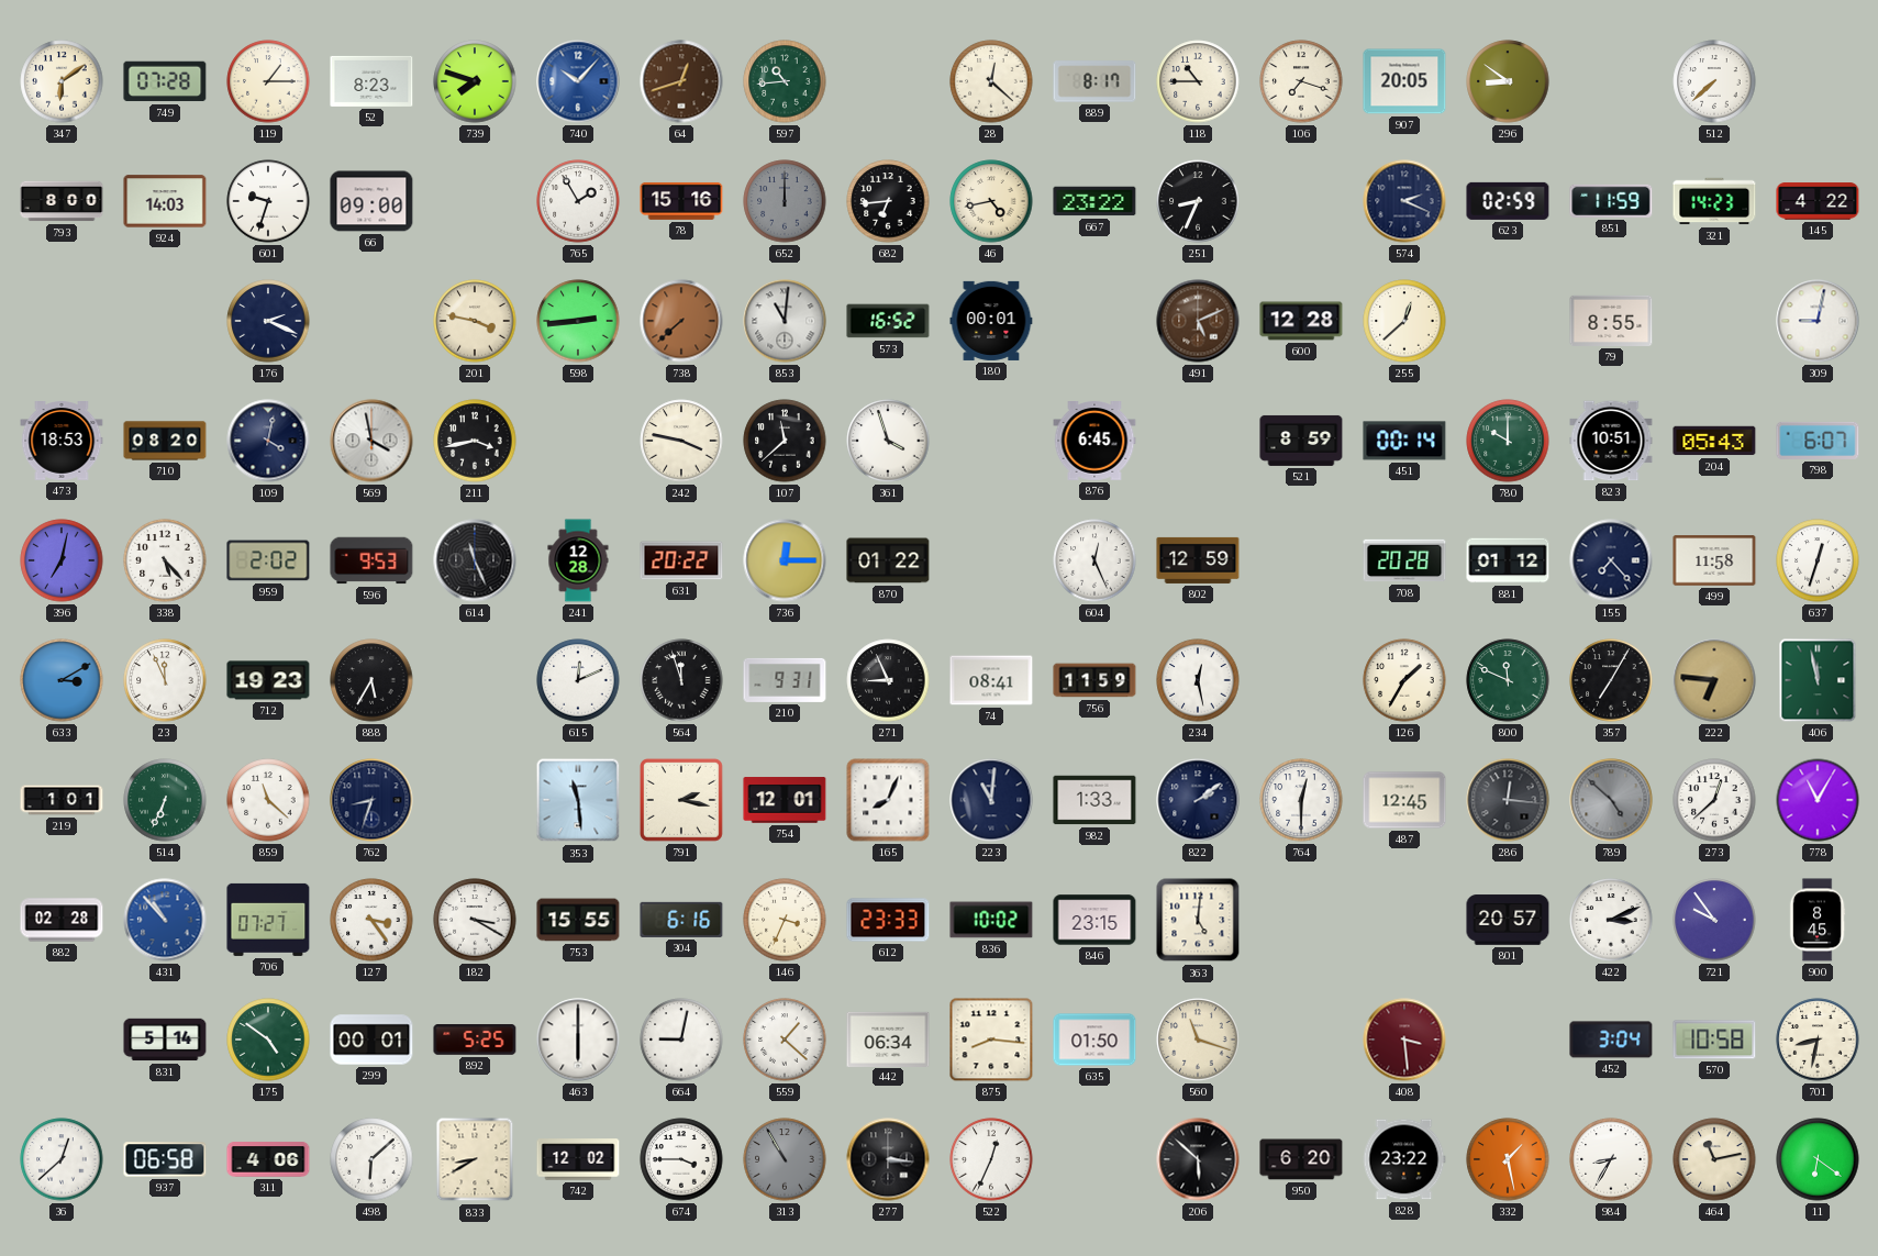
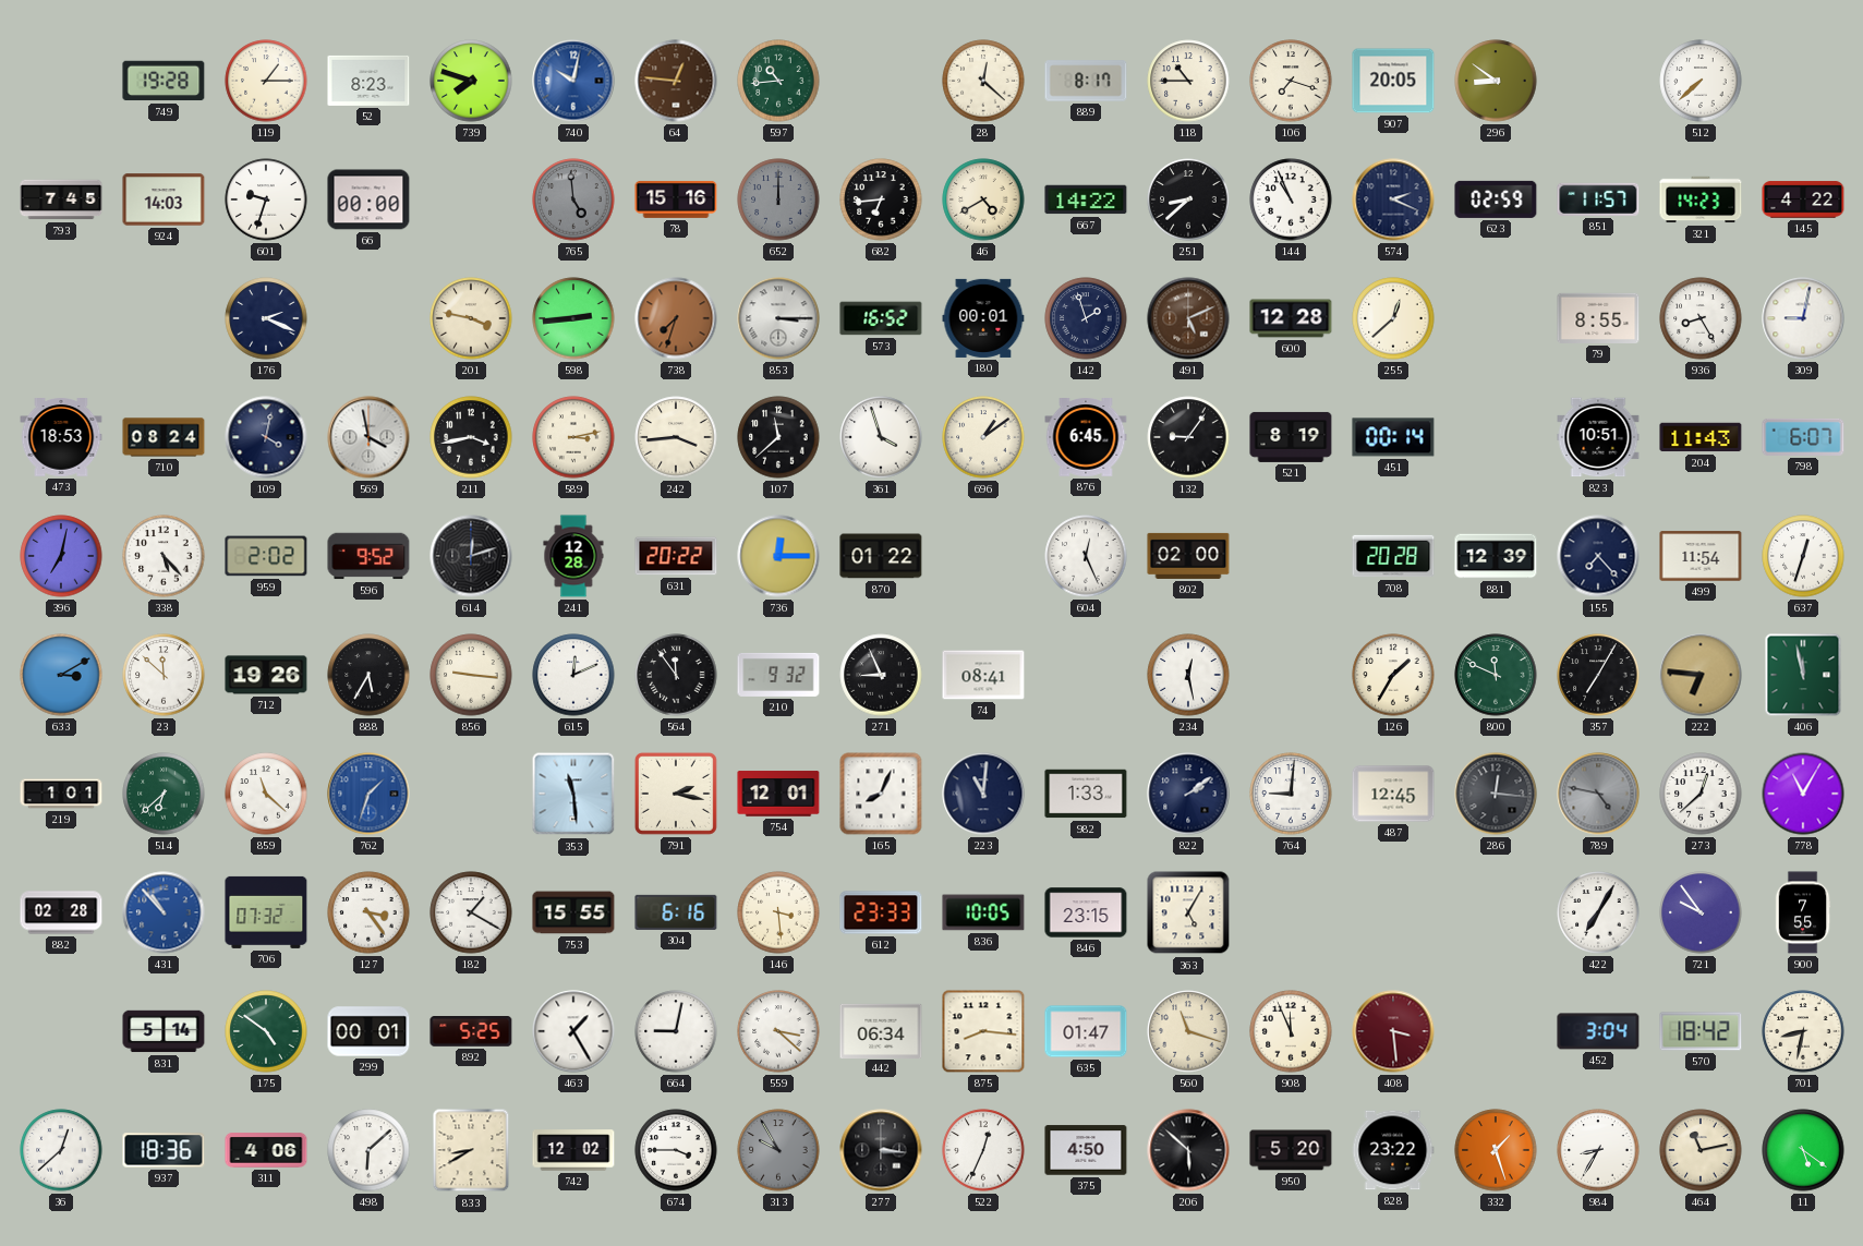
347: 6:09 -> none
749: 07:28 -> 19:28
740: 10:07 -> 10:02
64: 12:42 -> 12:46
793: 8:00 -> 7:45
66: 09:00 -> 00:00
765: 1:55 -> 4:59
765 dial: white -> grey
46: 4:43 -> 4:40
667: 23:22 -> 14:22
251: 8:34 -> 8:38
144: none -> 10:56
851: 11:59 -> 11:57
738: 7:38 -> 7:33
853: 11:01 -> 3:15
142: none -> 1:57
936: none -> 8:25
710: 08:20 -> 08:24
589: none -> 3:13
242: 3:47 -> 3:44
696: none -> 1:09
132: none -> 9:06
521: 8:59 -> 8:19
780: 10:00 -> none
204: 05:43 -> 11:43
596: 9:53 -> 9:52
614: 11:26 -> 12:12
802: 12:59 -> 02:00
881: 01:12 -> 12:39
499: 11:58 -> 11:54
23: 11:56 -> 11:52
712: 19:23 -> 19:26
856: none -> 9:16
564: 11:57 -> 11:54
210: 9:31 -> 9:32
756: 11:59 -> none
514: 6:34 -> 6:38
762: 8:33 -> 1:33
762 dial: navy -> blue
764: 12:30 -> 9:01
789: 4:52 -> 4:47
706: 07:27 -> 07:32
182: 3:20 -> 1:20
146: 3:34 -> 3:29
836: 10:02 -> 10:05
363: 5:01 -> 5:05
801: 20:57 -> none
422: 3:11 -> 7:05
900: 8:45 -> 7:55
463: 6:00 -> 1:25
559: 1:22 -> 3:22
635: 01:50 -> 01:47
908: none -> 11:56
570: 10:58 -> 18:42
937: 06:58 -> 18:36
313: 10:55 -> 9:55
375: none -> 4:50
950: 6:20 -> 5:20
332: 1:28 -> 1:27
11: 6:21 -> 5:21
